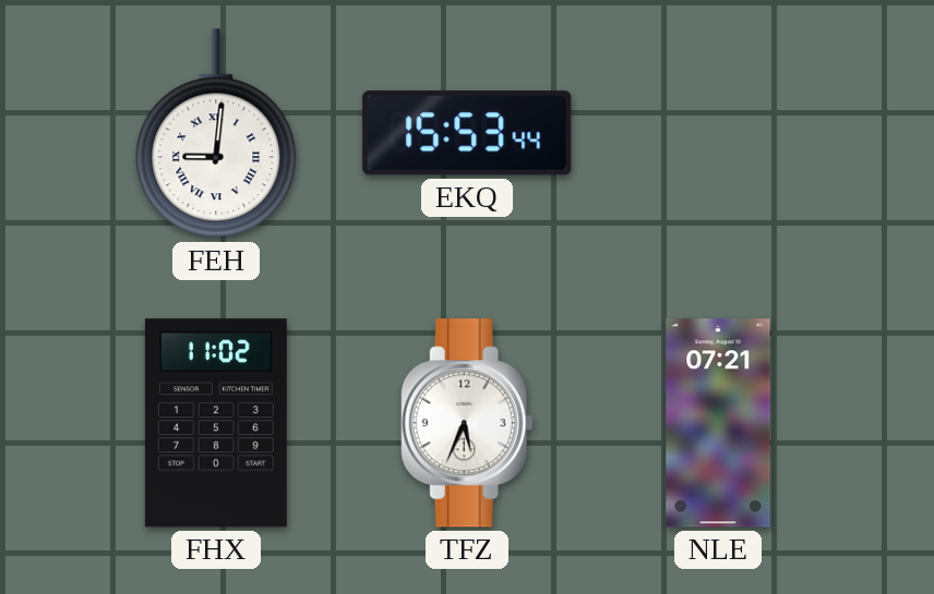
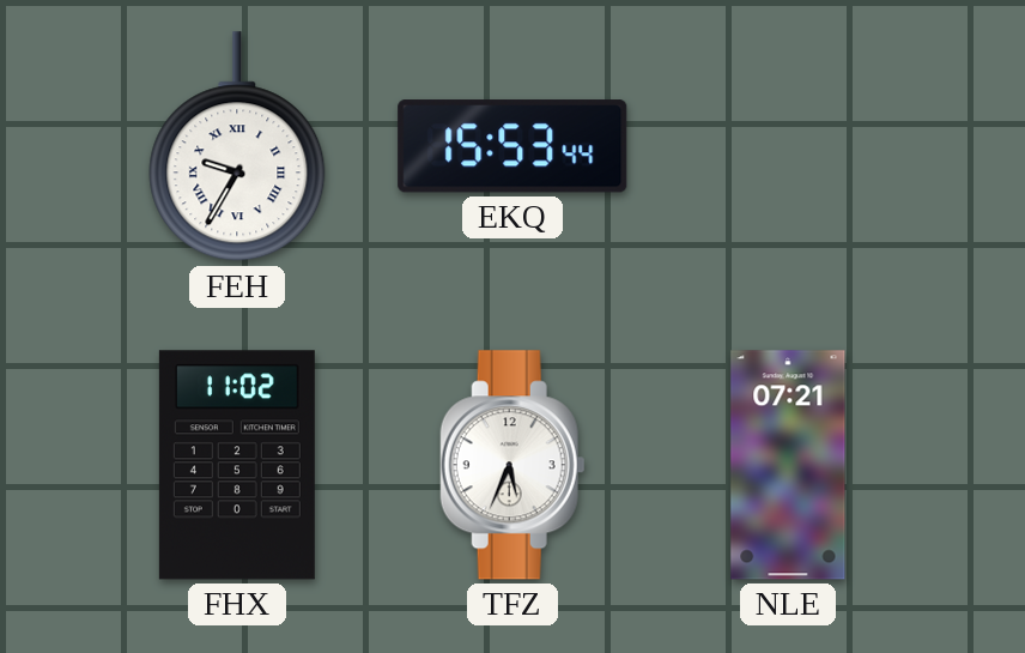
FEH: 9:01 -> 9:35
